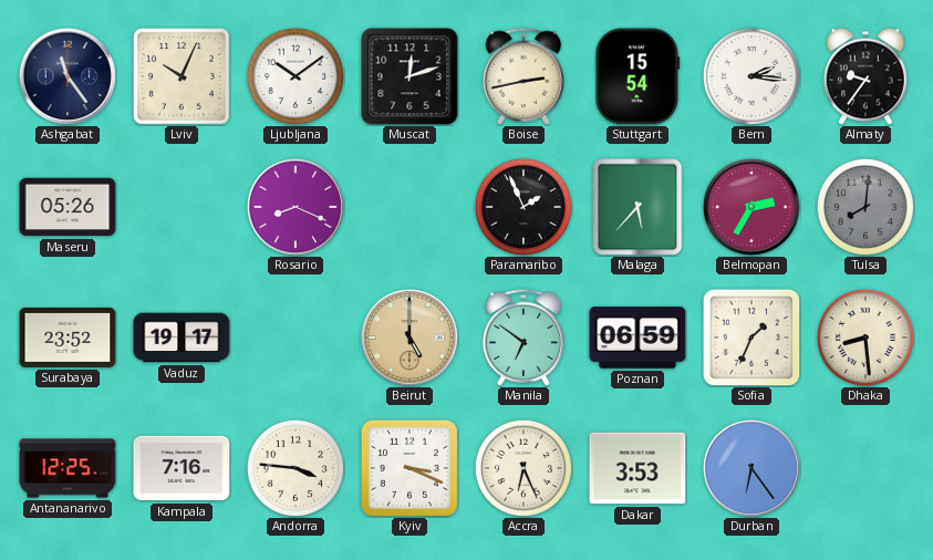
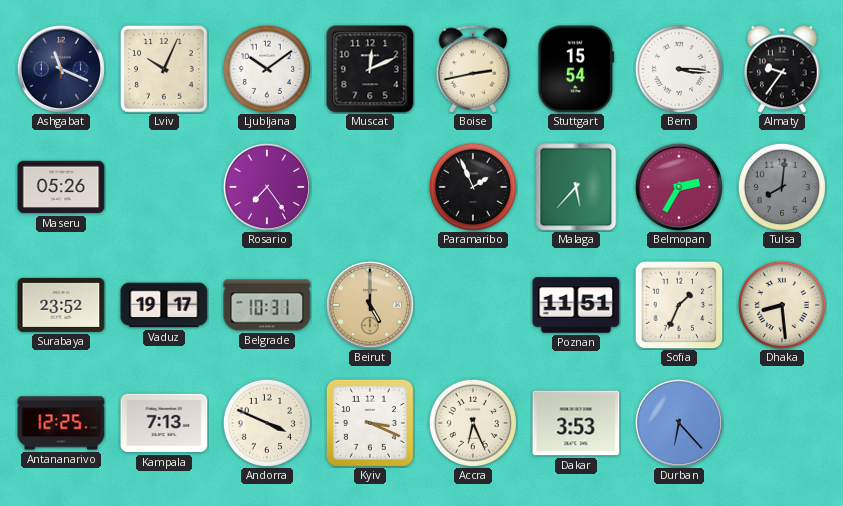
Ashgabat: 11:24 -> 11:19
Muscat: 12:12 -> 12:11
Bern: 2:16 -> 3:16
Rosario: 8:19 -> 7:24
Belgrade: none -> 10:31
Manila: 6:51 -> none
Poznan: 06:59 -> 11:51
Kampala: 7:16 -> 7:13
Andorra: 3:46 -> 3:49
Durban: 6:24 -> 6:23
